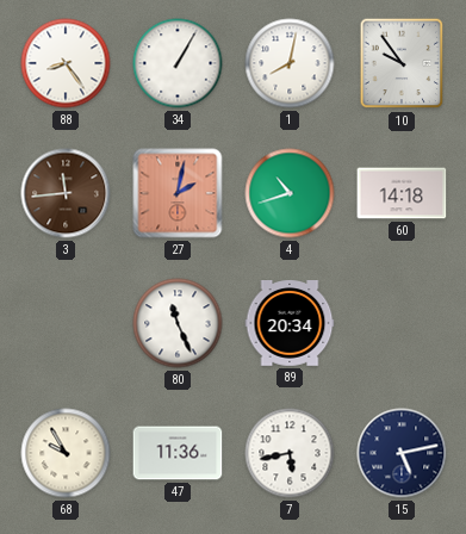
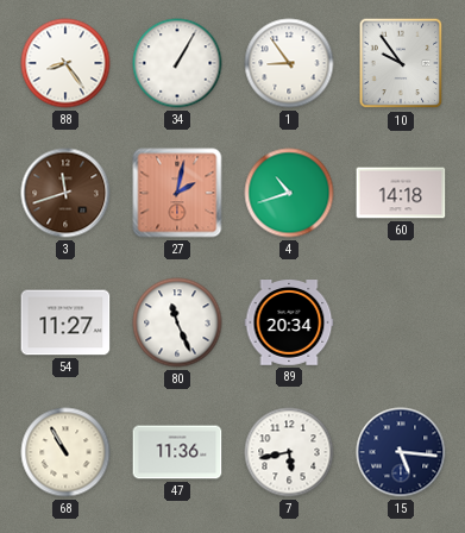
1: 8:02 -> 8:54
3: 11:44 -> 11:42
54: none -> 11:27
68: 9:55 -> 10:55
15: 5:13 -> 5:16
